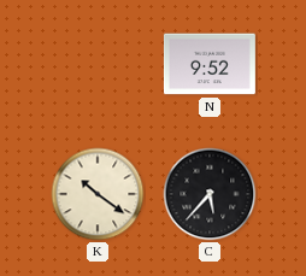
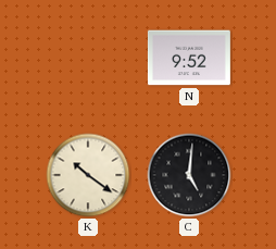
C: 5:37 -> 5:01
